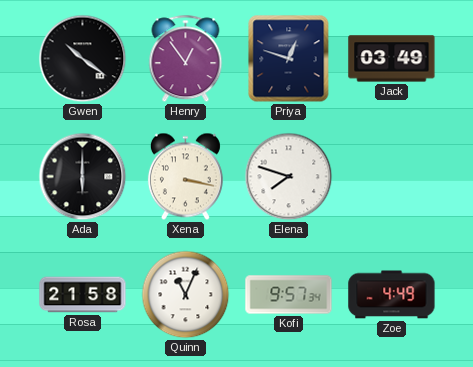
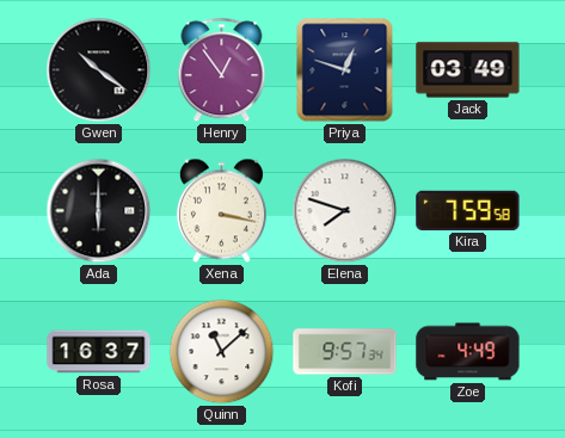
Kira: none -> 7:59
Rosa: 21:58 -> 16:37
Quinn: 11:04 -> 11:08
